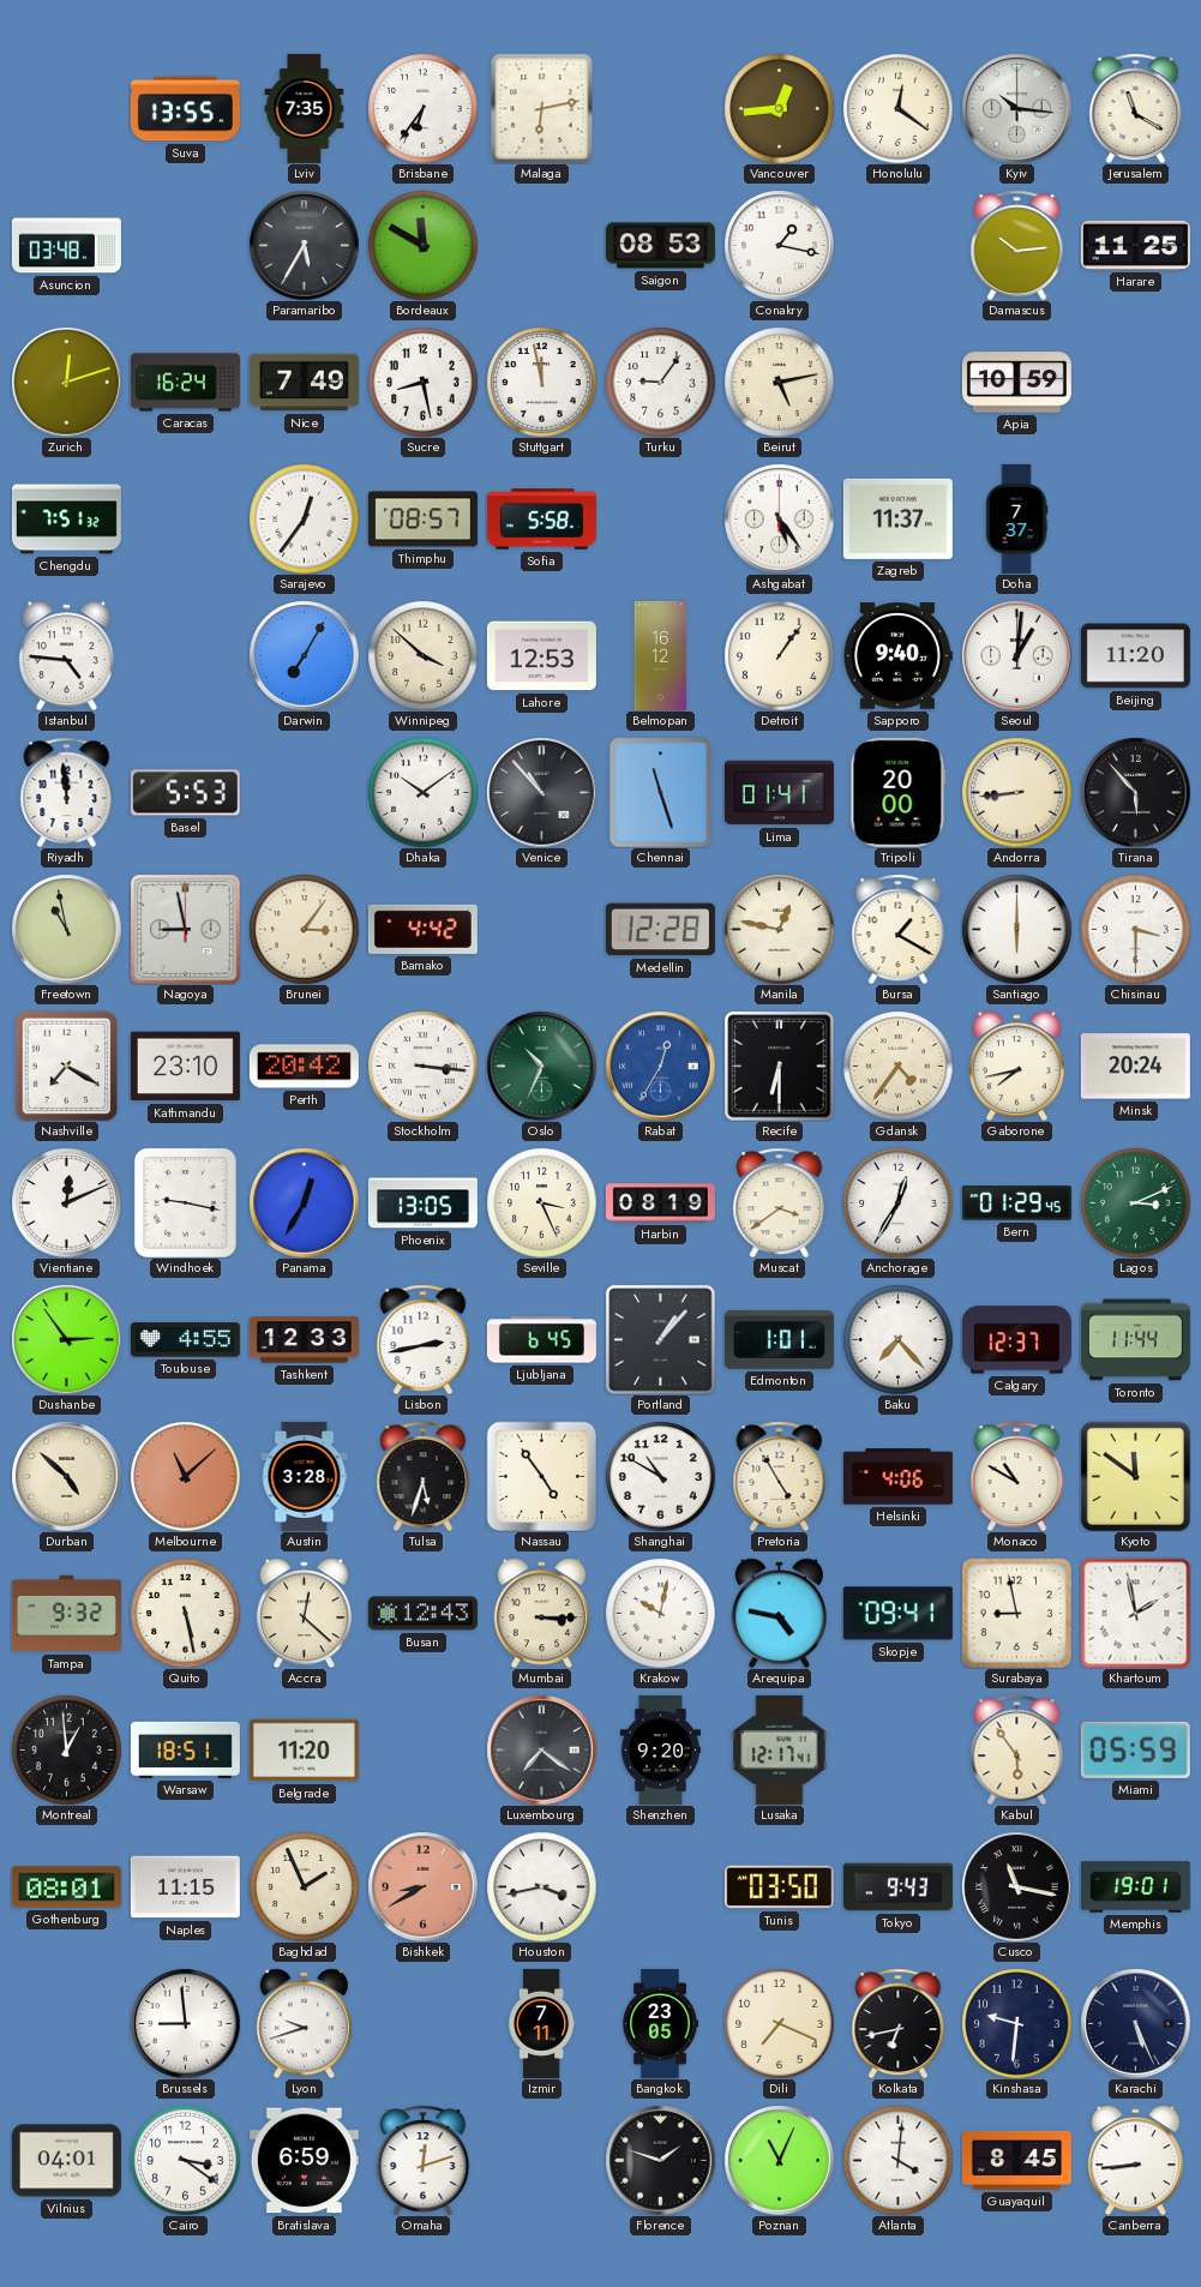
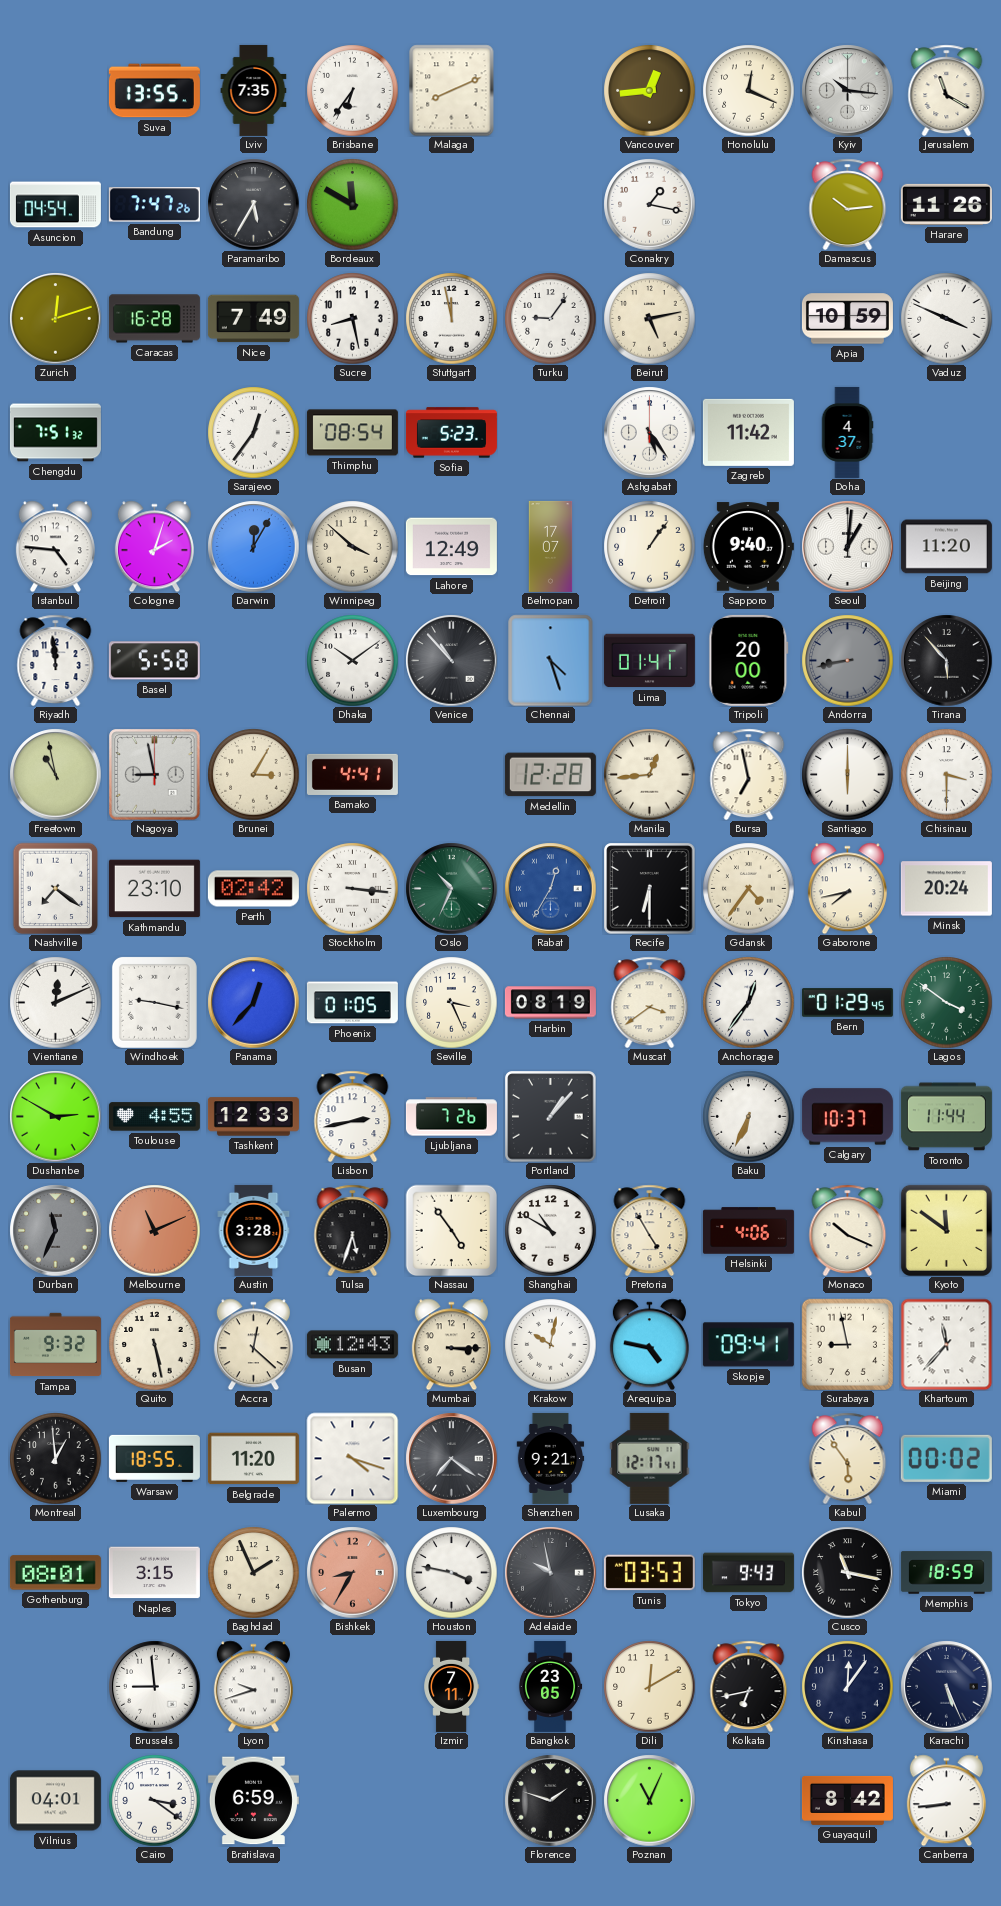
Malaga: 6:13 -> 8:11
Honolulu: 12:21 -> 12:19
Asuncion: 03:48 -> 04:54
Bandung: none -> 7:47
Saigon: 08:53 -> none
Harare: 11:25 -> 11:26
Caracas: 16:24 -> 16:28
Vaduz: none -> 3:49
Thimphu: 08:57 -> 08:54
Sofia: 5:58 -> 5:23
Zagreb: 11:37 -> 11:42
Doha: 7:37 -> 4:37
Cologne: none -> 2:03
Darwin: 7:05 -> 12:05
Lahore: 12:53 -> 12:49
Belmopan: 16:12 -> 17:07
Basel: 5:53 -> 5:58
Chennai: 11:27 -> 4:27
Andorra: 8:44 -> 8:43
Andorra dial: cream -> grey
Brunei: 3:06 -> 3:05
Bamako: 4:42 -> 4:41
Manila: 12:47 -> 12:44
Bursa: 1:20 -> 6:58
Nashville: 7:20 -> 7:21
Perth: 20:42 -> 02:42
Panama: 12:35 -> 12:37
Phoenix: 13:05 -> 01:05
Anchorage: 12:35 -> 12:36
Lagos: 3:11 -> 3:51
Dushanbe: 2:54 -> 2:50
Ljubljana: 6:45 -> 7:26
Edmonton: 1:01 -> none
Baku: 7:23 -> 6:34
Calgary: 12:37 -> 10:37
Durban: 4:52 -> 11:34
Durban dial: cream -> grey
Melbourne: 11:08 -> 11:11
Monaco: 10:50 -> 10:19
Khartoum: 1:58 -> 11:37
Warsaw: 18:51 -> 18:55
Palermo: none -> 4:18
Shenzhen: 9:20 -> 9:21
Miami: 05:59 -> 00:02
Naples: 11:15 -> 3:15
Bishkek: 8:40 -> 8:35
Houston: 3:43 -> 3:47
Adelaide: none -> 9:58
Tunis: 03:50 -> 03:53
Memphis: 19:01 -> 18:59
Dili: 7:19 -> 12:10
Kinshasa: 9:31 -> 12:06
Omaha: 12:12 -> none
Atlanta: 4:01 -> none
Guayaquil: 8:45 -> 8:42
